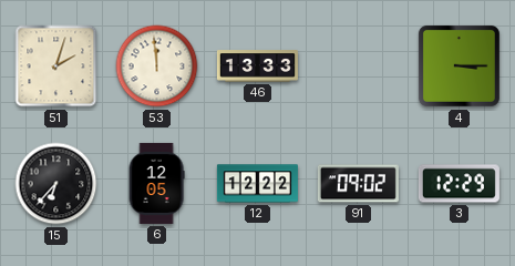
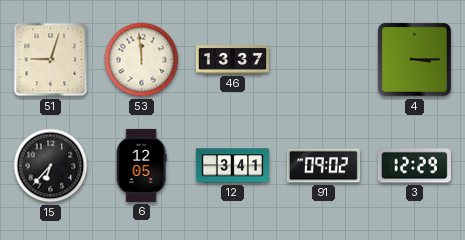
51: 2:03 -> 9:03
46: 13:33 -> 13:37
12: 12:22 -> 3:41
